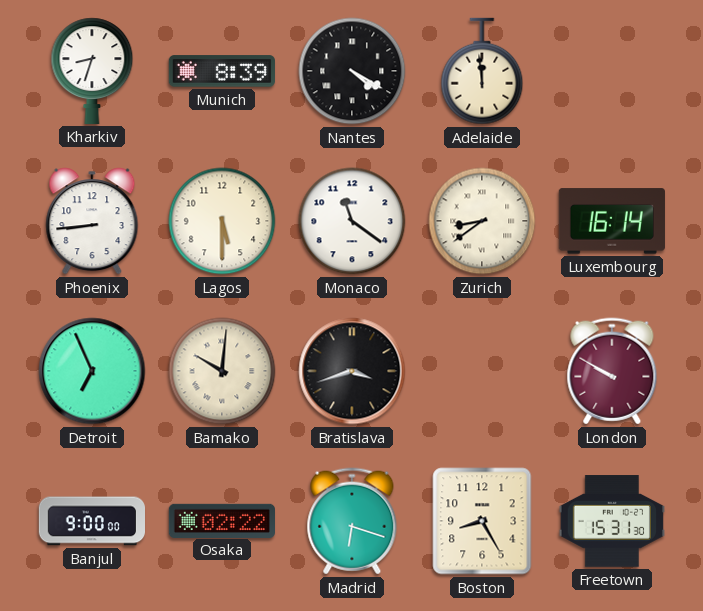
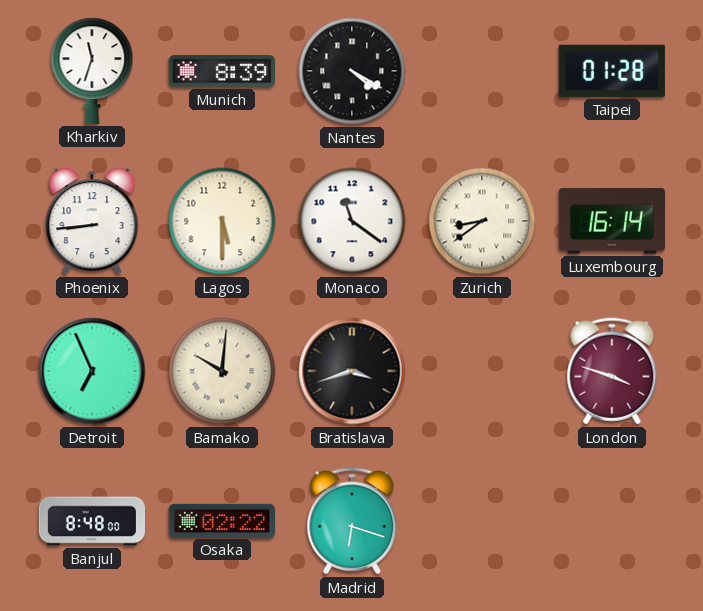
Kharkiv: 8:33 -> 11:33
Adelaide: 11:59 -> none
Taipei: none -> 01:28
London: 9:50 -> 3:48
Banjul: 9:00 -> 8:48
Boston: 8:25 -> none
Freetown: 15:31 -> none
